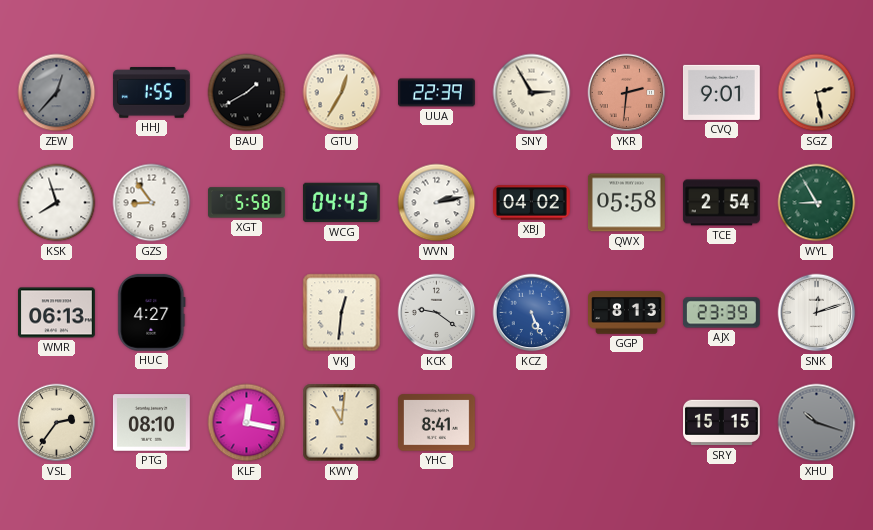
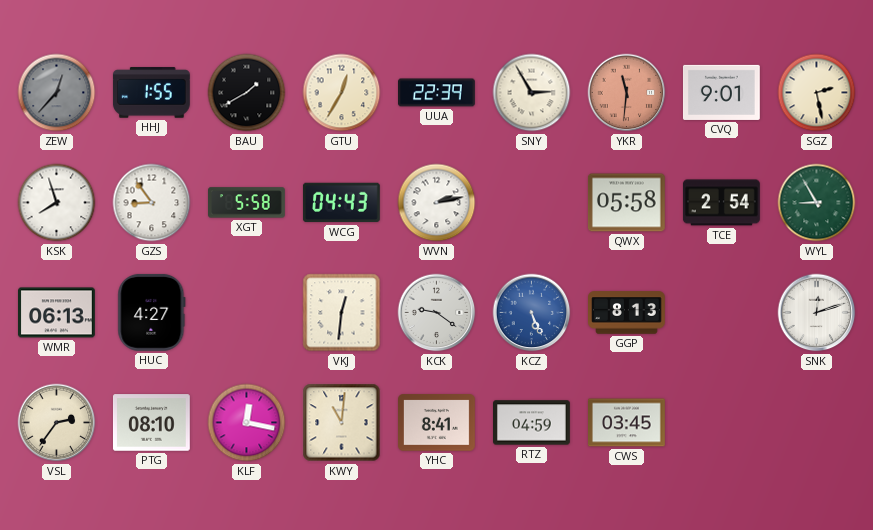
YKR: 2:31 -> 11:31
XBJ: 04:02 -> none
AJX: 23:39 -> none
RTZ: none -> 04:59
CWS: none -> 03:45
SRY: 15:15 -> none
XHU: 10:18 -> none
